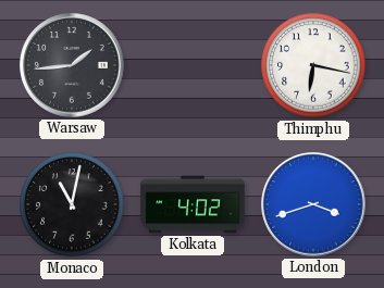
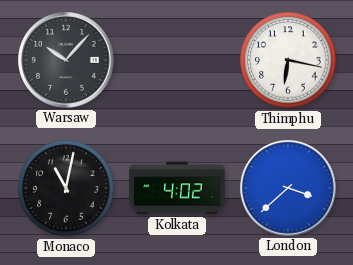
Warsaw: 1:44 -> 10:07
London: 3:42 -> 3:38
